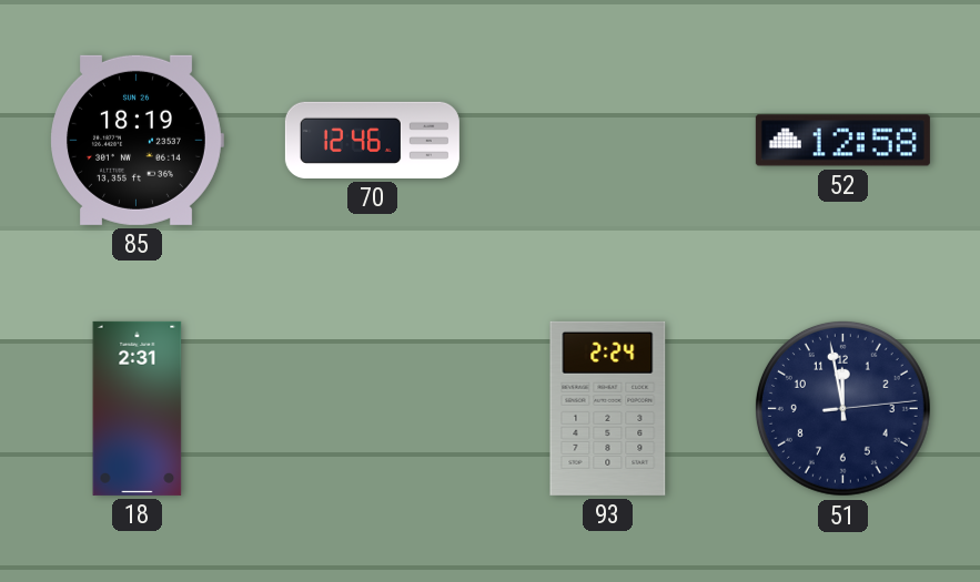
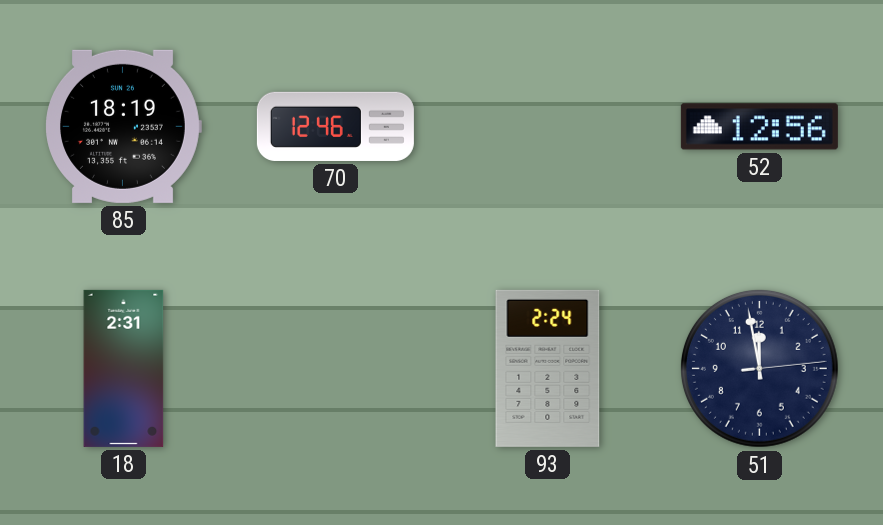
52: 12:58 -> 12:56
